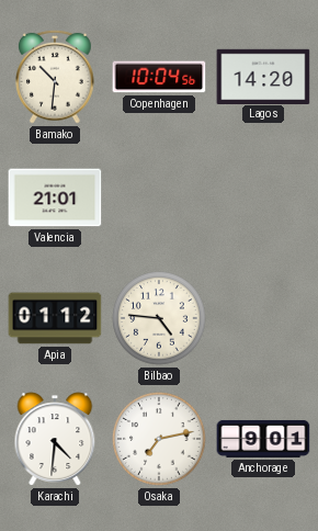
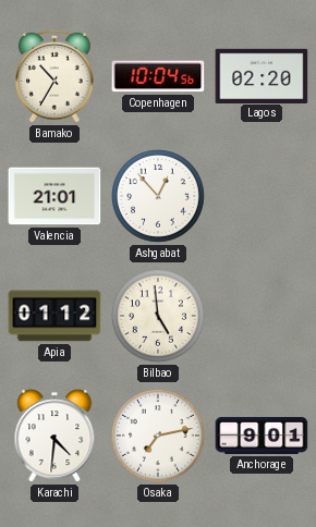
Bamako: 10:31 -> 10:35
Lagos: 14:20 -> 02:20
Ashgabat: none -> 12:53
Bilbao: 4:46 -> 4:59
